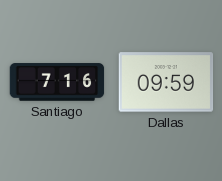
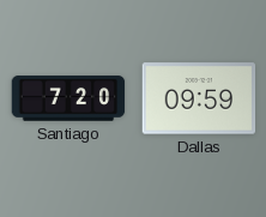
Santiago: 7:16 -> 7:20
